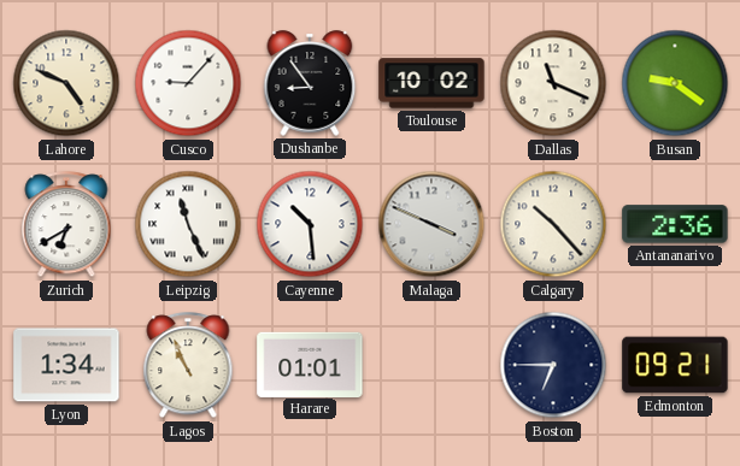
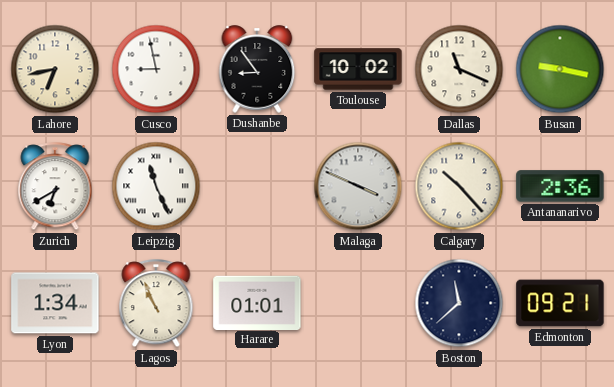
Lahore: 4:49 -> 6:43
Cusco: 9:07 -> 8:58
Busan: 9:21 -> 9:17
Cayenne: 10:29 -> none
Boston: 6:45 -> 11:38
